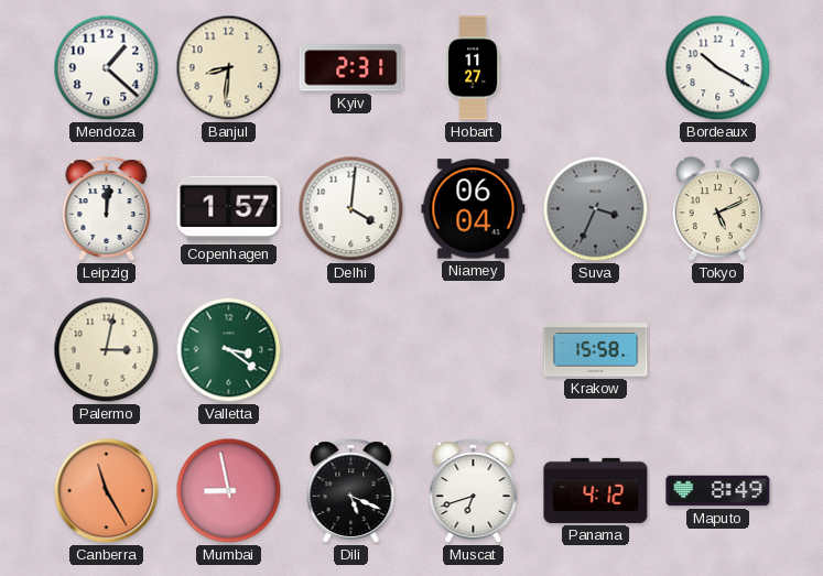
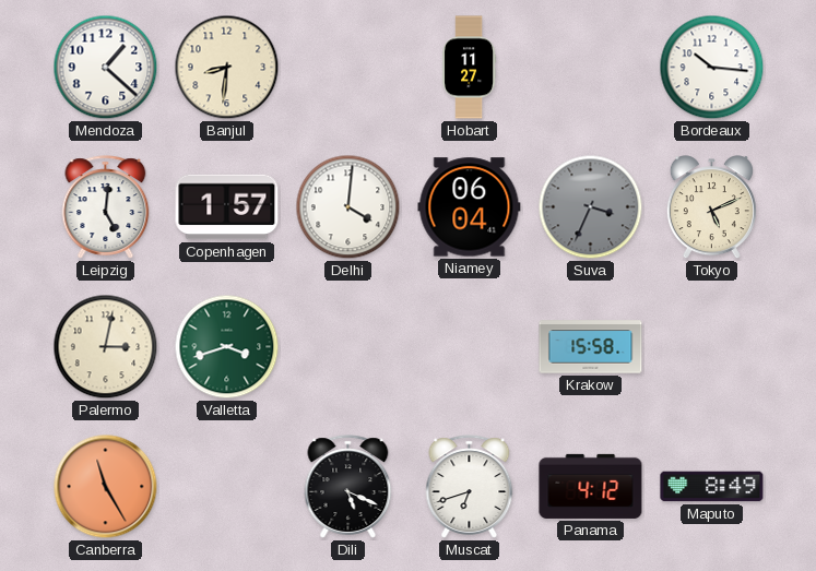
Kyiv: 2:31 -> none
Bordeaux: 10:20 -> 10:16
Leipzig: 12:01 -> 5:01
Valletta: 3:21 -> 3:42
Mumbai: 8:58 -> none
